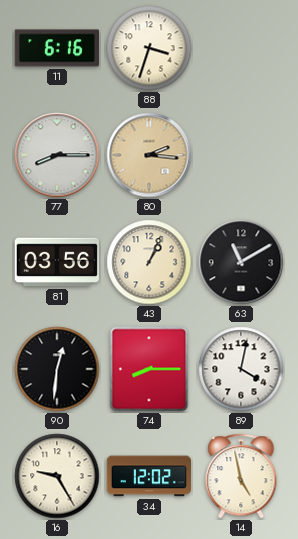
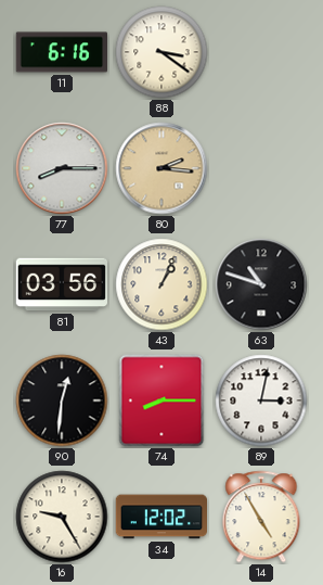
88: 3:33 -> 3:21
63: 11:10 -> 10:48
89: 4:02 -> 3:02
14: 4:58 -> 4:55
